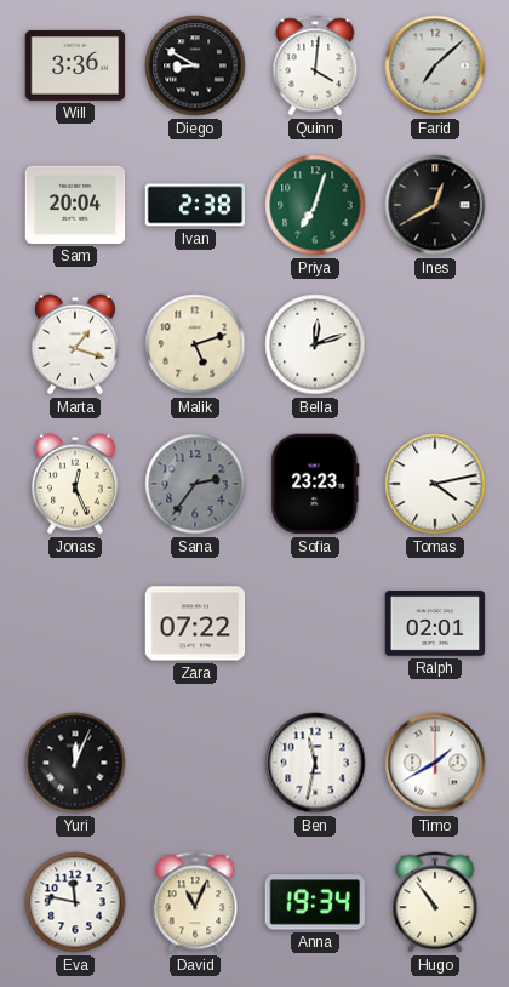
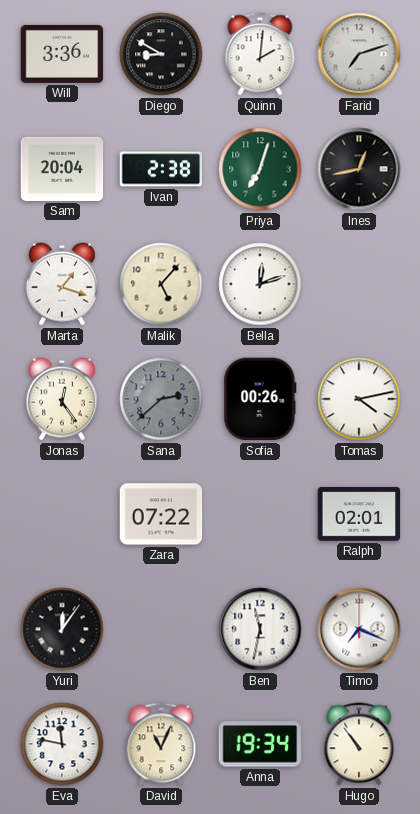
Quinn: 4:01 -> 2:01
Farid: 7:08 -> 7:12
Ines: 12:40 -> 12:43
Malik: 5:12 -> 5:07
Jonas: 12:26 -> 12:24
Sana: 2:36 -> 2:38
Sofia: 23:23 -> 00:26
Yuri: 12:04 -> 12:06
Timo: 1:40 -> 7:19
